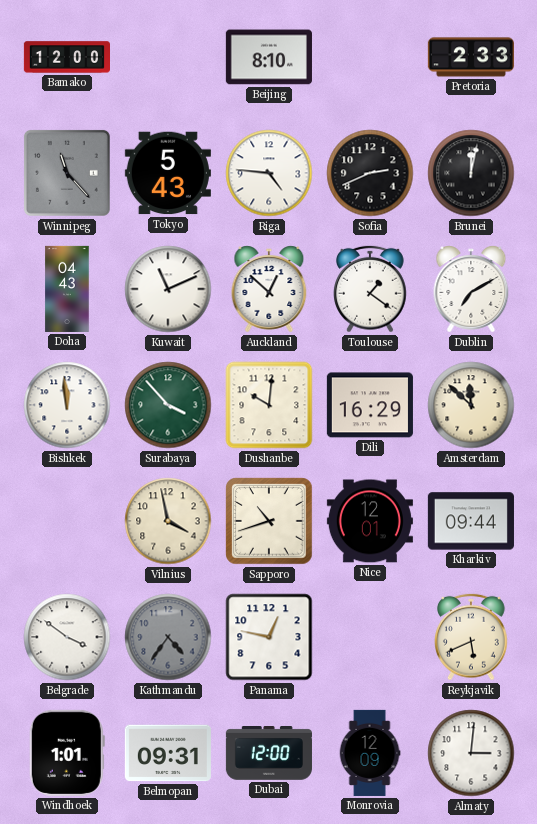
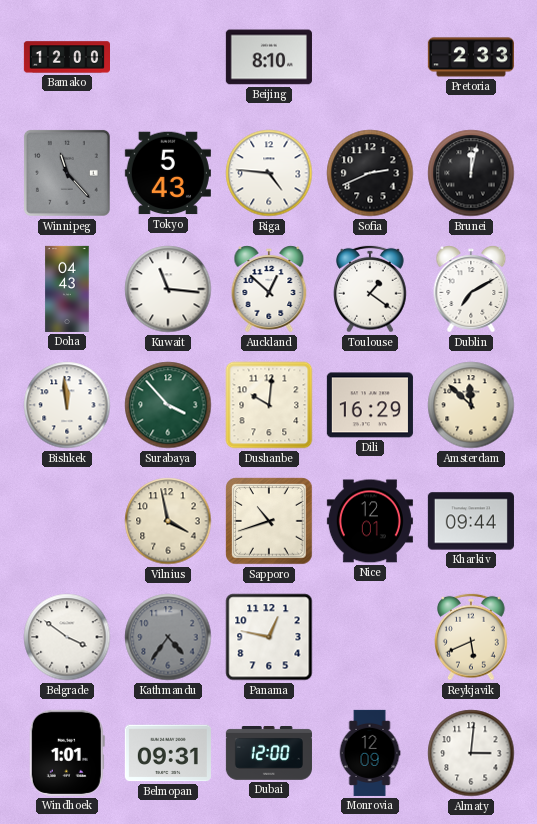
Kuwait: 11:11 -> 11:16
